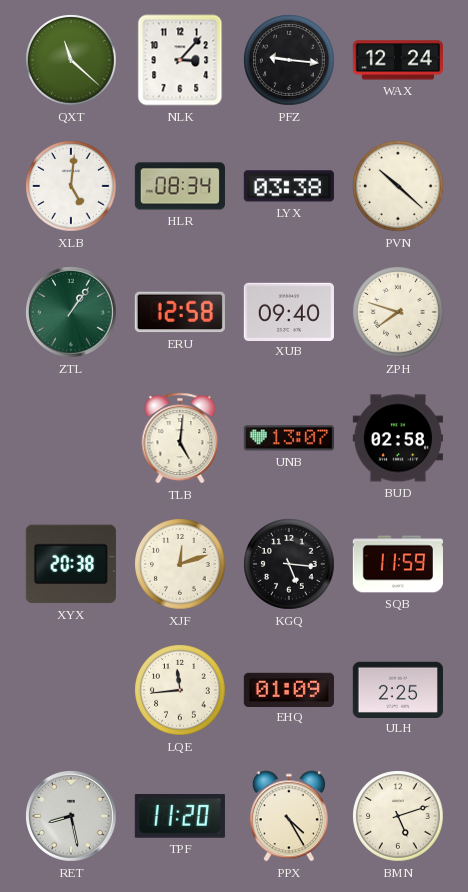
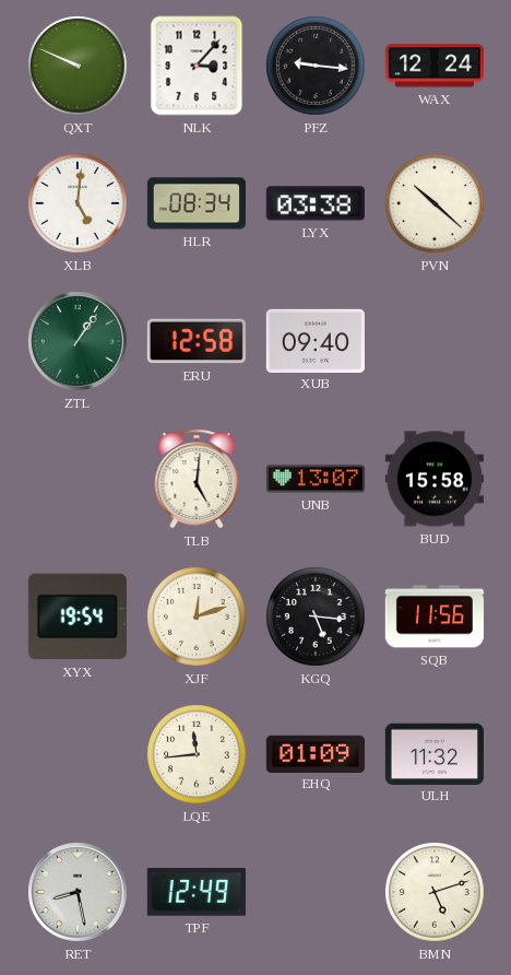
QXT: 11:22 -> 9:49
ZPH: 7:48 -> none
BUD: 02:58 -> 15:58
XYX: 20:38 -> 19:54
SQB: 11:59 -> 11:56
ULH: 2:25 -> 11:32
TPF: 11:20 -> 12:49
PPX: 4:25 -> none
